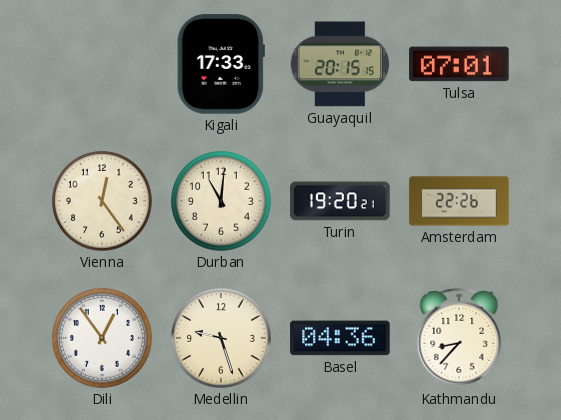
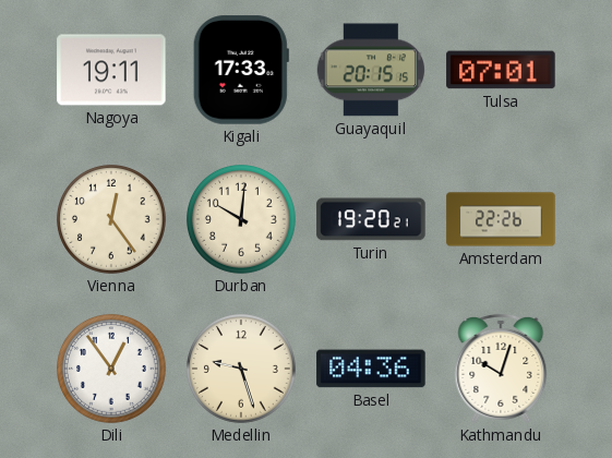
Nagoya: none -> 19:11
Durban: 11:01 -> 10:01
Kathmandu: 8:37 -> 10:03
